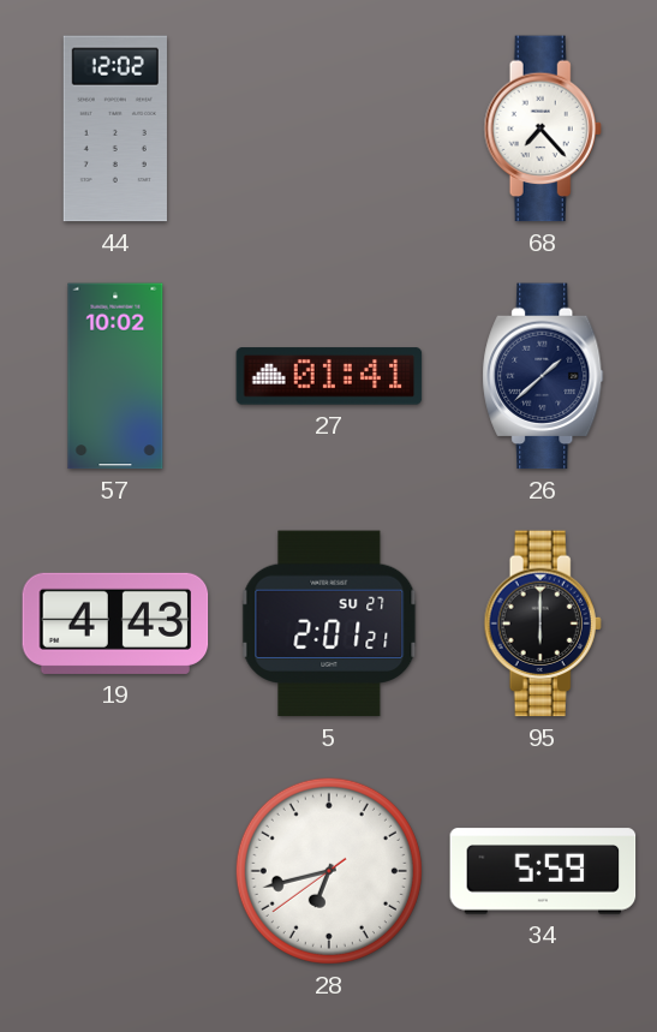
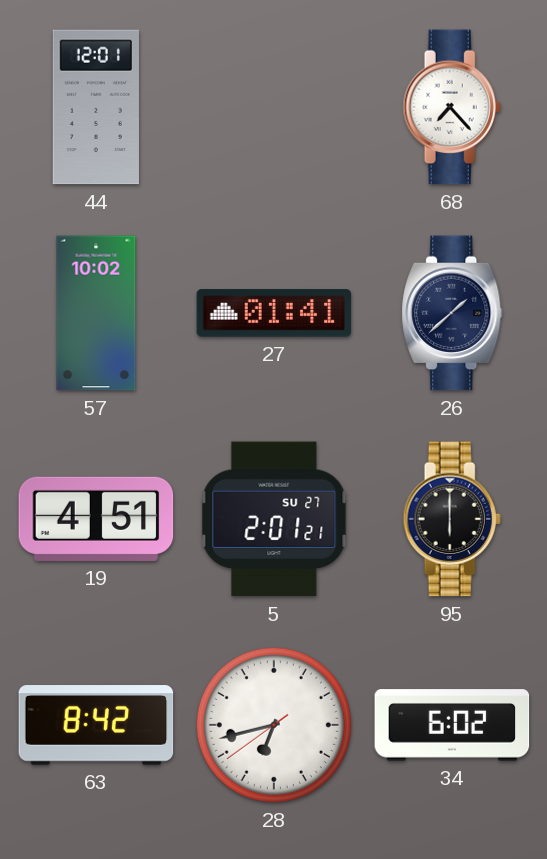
44: 12:02 -> 12:01
19: 4:43 -> 4:51
63: none -> 8:42
34: 5:59 -> 6:02
